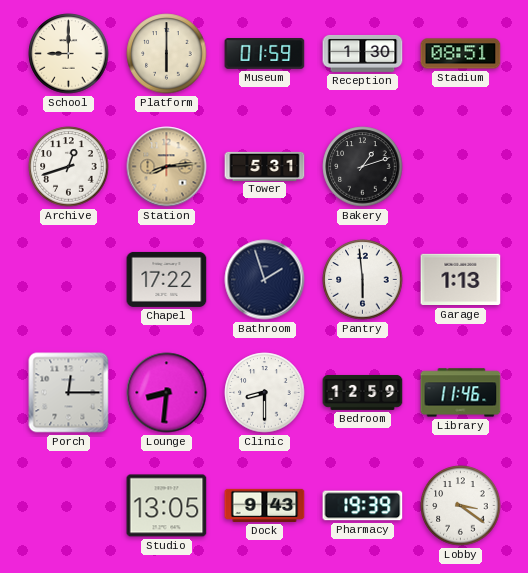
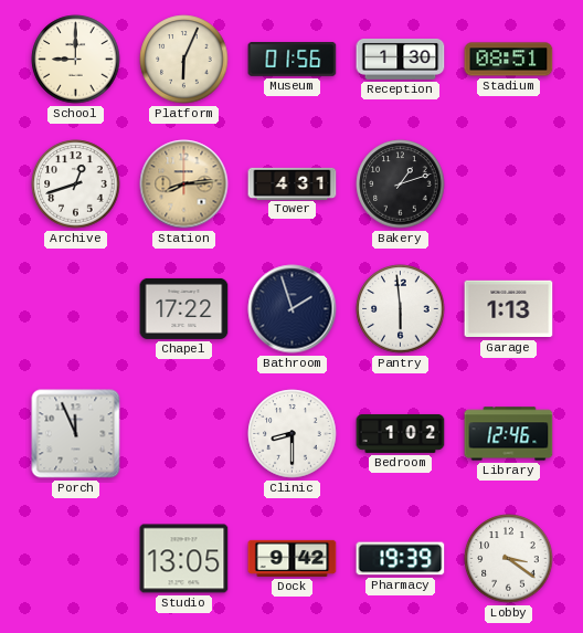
Platform: 6:00 -> 6:04
Museum: 01:59 -> 01:56
Tower: 5:31 -> 4:31
Porch: 12:15 -> 11:56
Lounge: 8:31 -> none
Bedroom: 12:59 -> 1:02
Library: 11:46 -> 12:46
Dock: 9:43 -> 9:42
